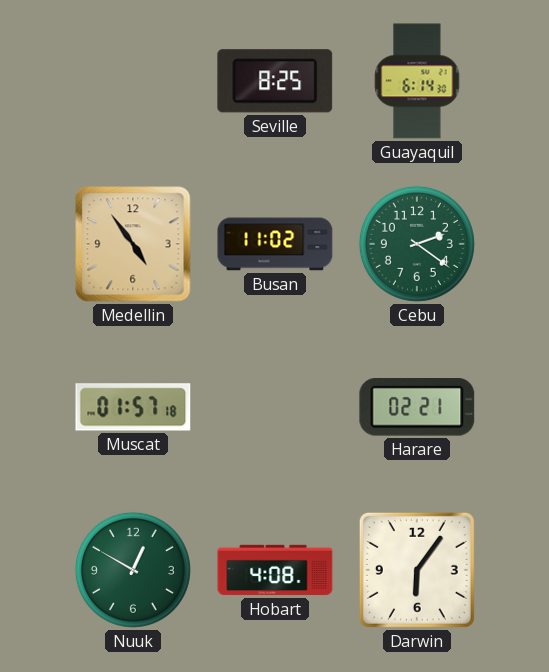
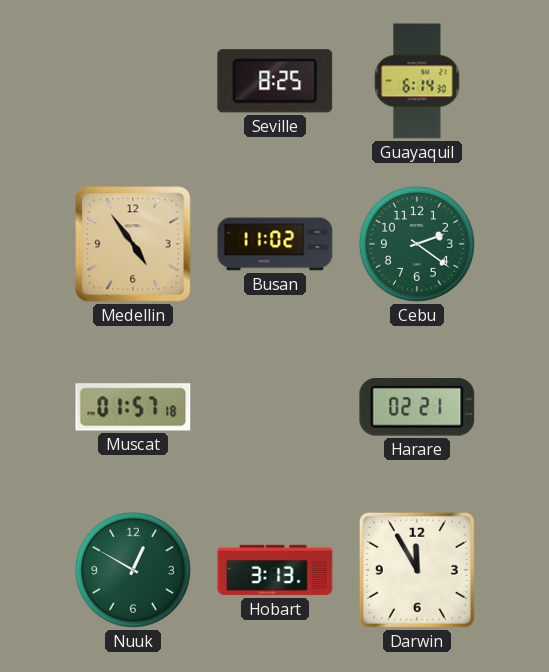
Hobart: 4:08 -> 3:13
Darwin: 6:06 -> 11:55
